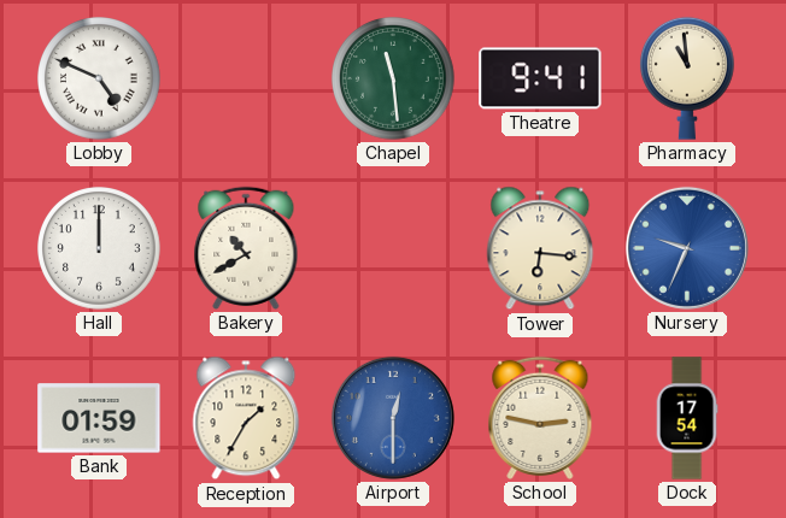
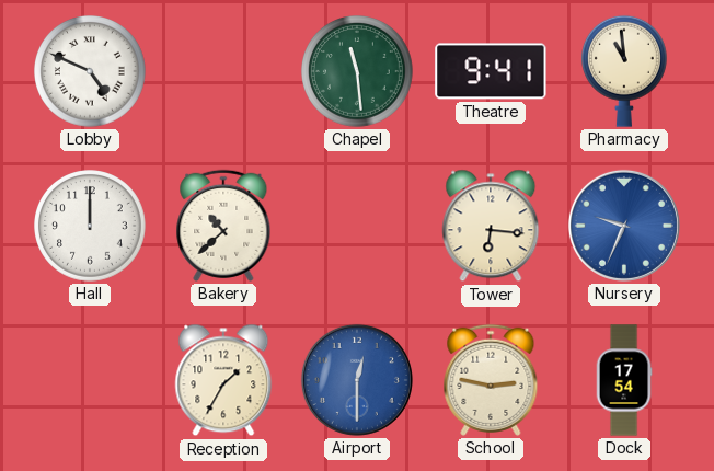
Bakery: 10:40 -> 10:38
Bank: 01:59 -> none
